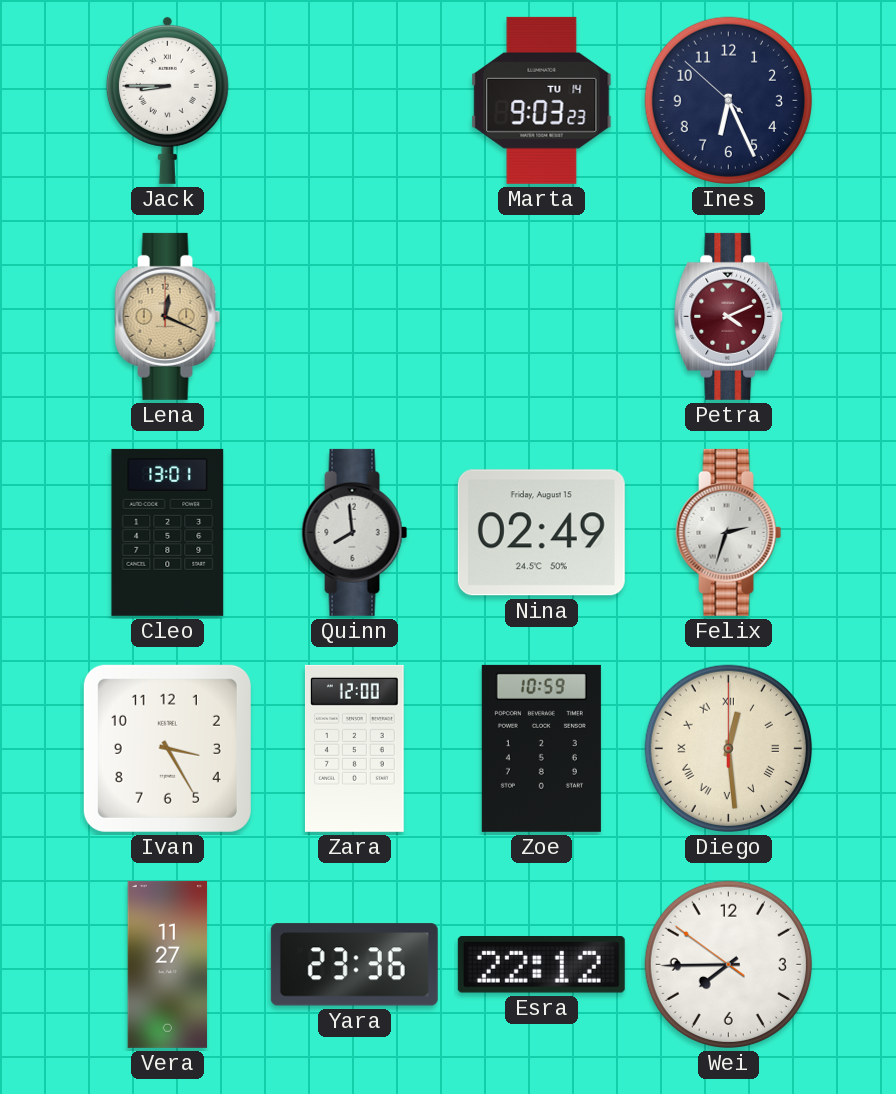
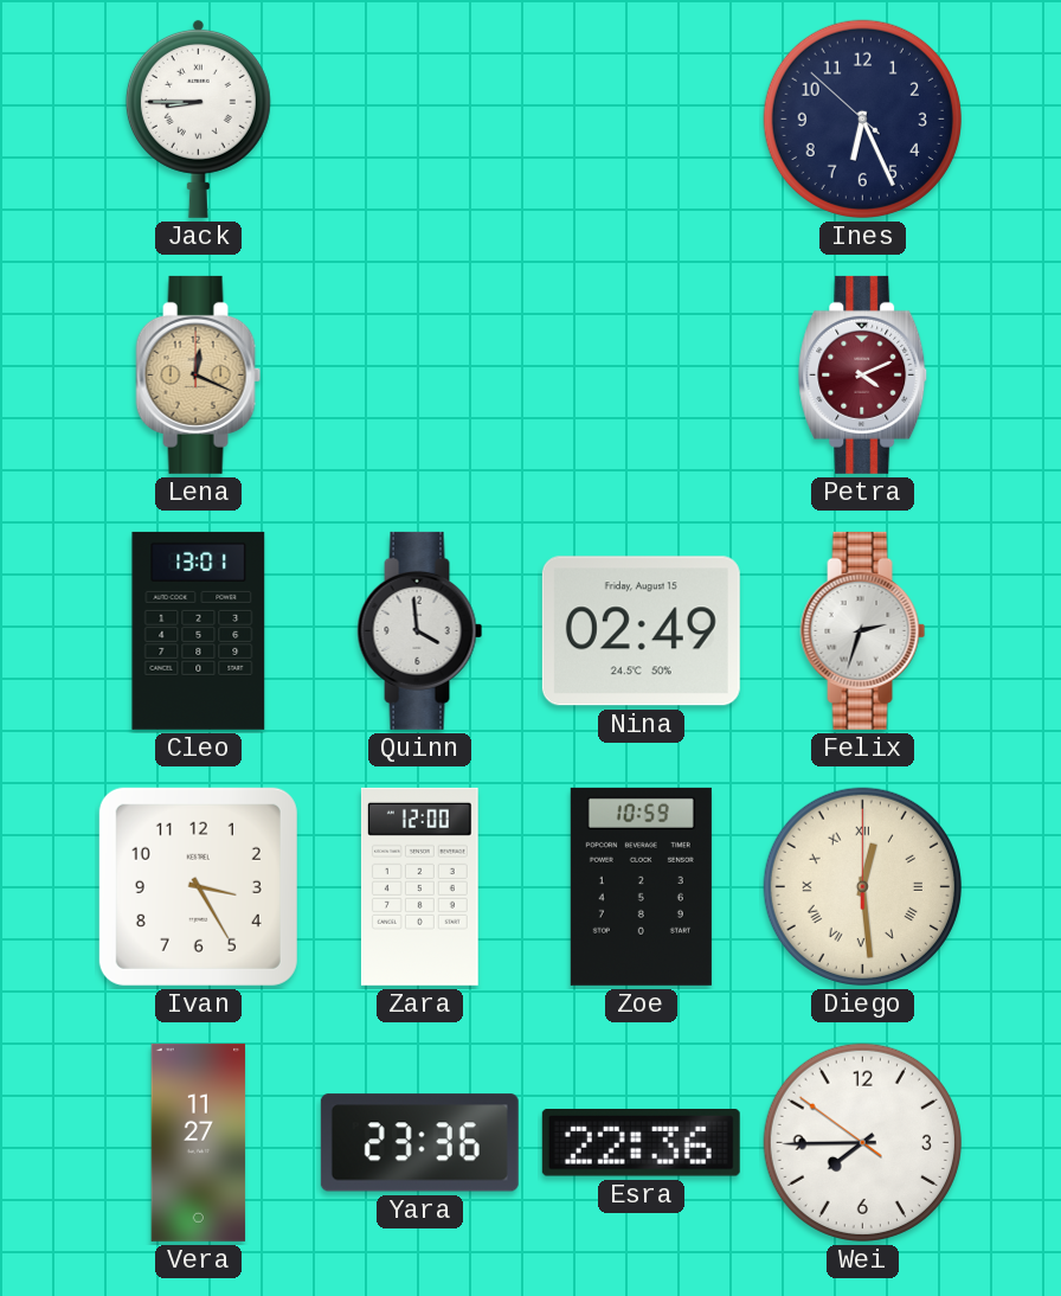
Marta: 9:03 -> none
Quinn: 7:59 -> 3:59
Esra: 22:12 -> 22:36
